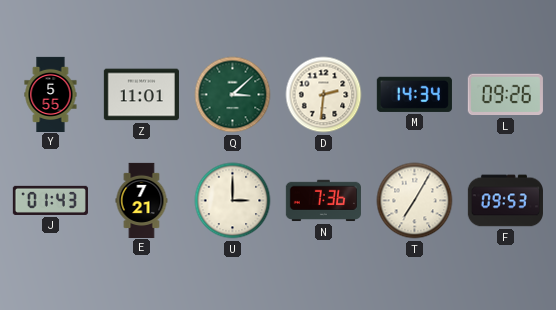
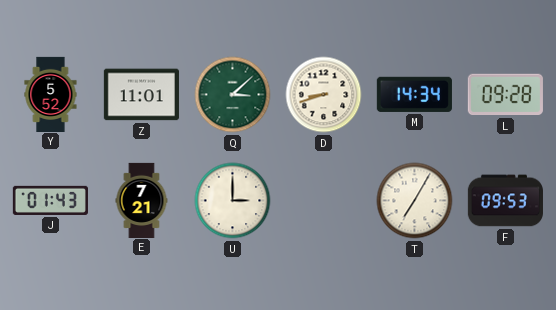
Y: 5:55 -> 5:52
D: 2:31 -> 8:42
L: 09:26 -> 09:28
N: 7:36 -> none
